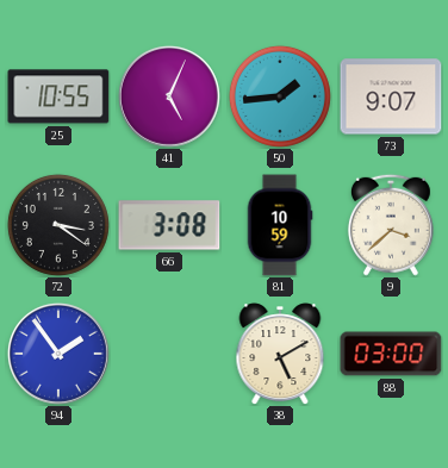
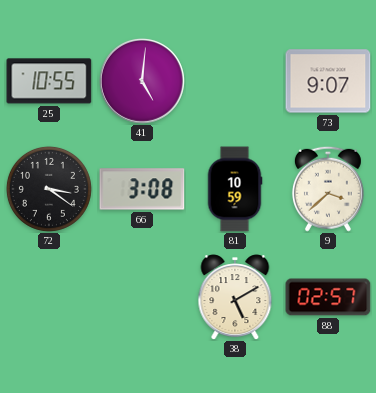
41: 5:04 -> 5:01
50: 1:44 -> none
94: 1:54 -> none
88: 03:00 -> 02:57
